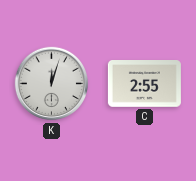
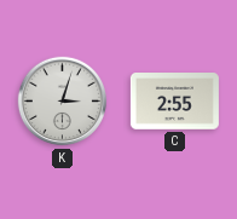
K: 12:03 -> 3:03
